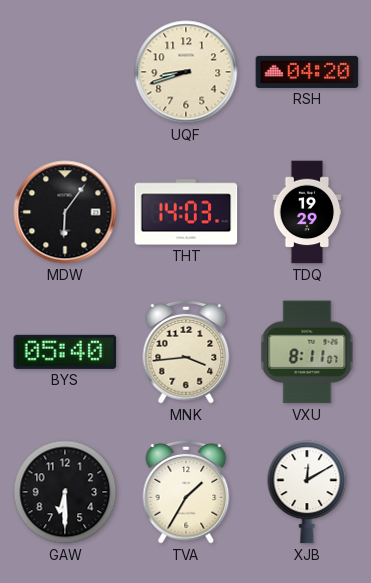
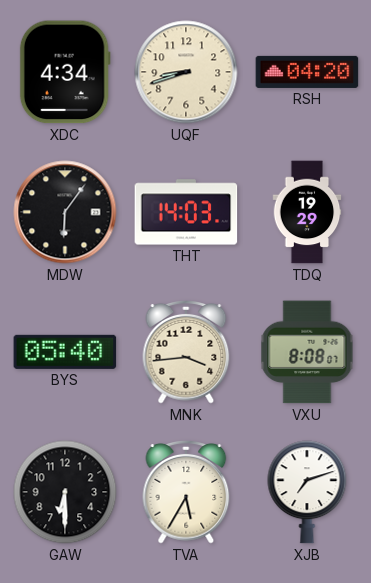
XDC: none -> 4:34
VXU: 8:11 -> 8:08
TVA: 1:35 -> 5:35
XJB: 12:10 -> 7:12
